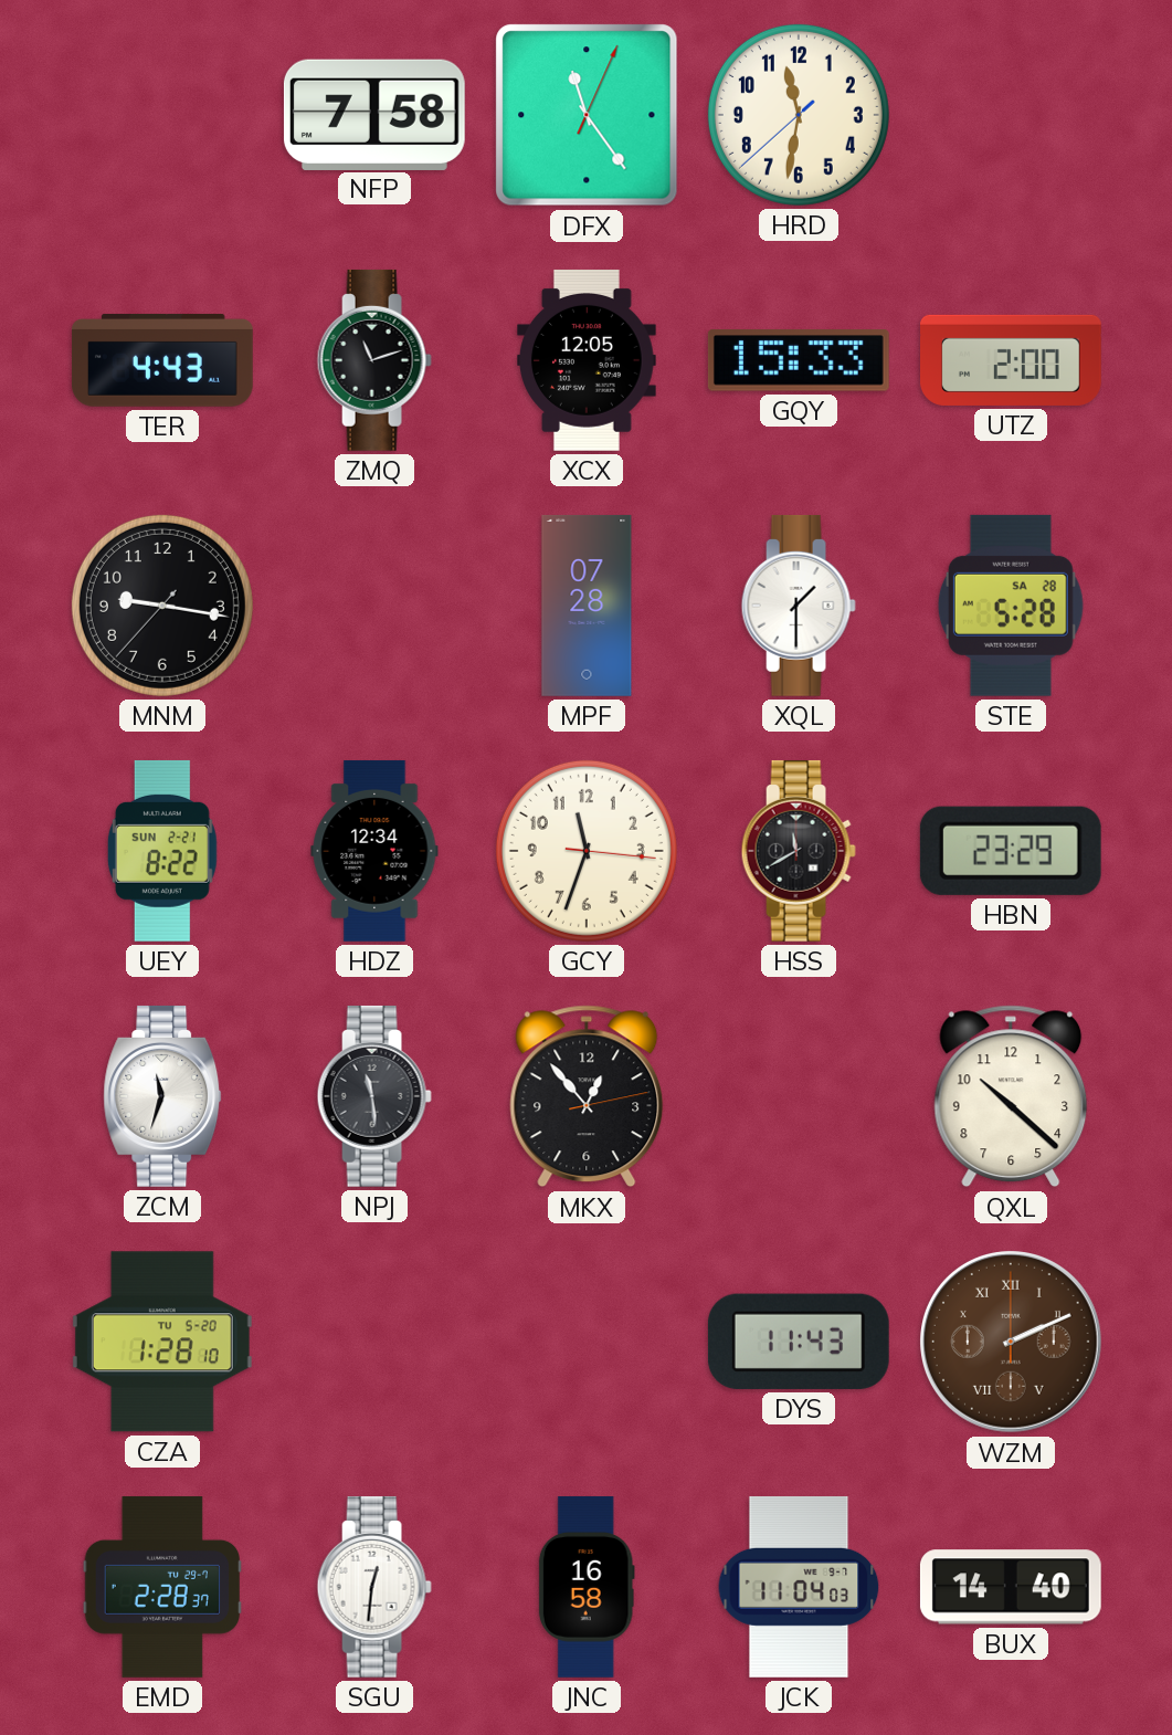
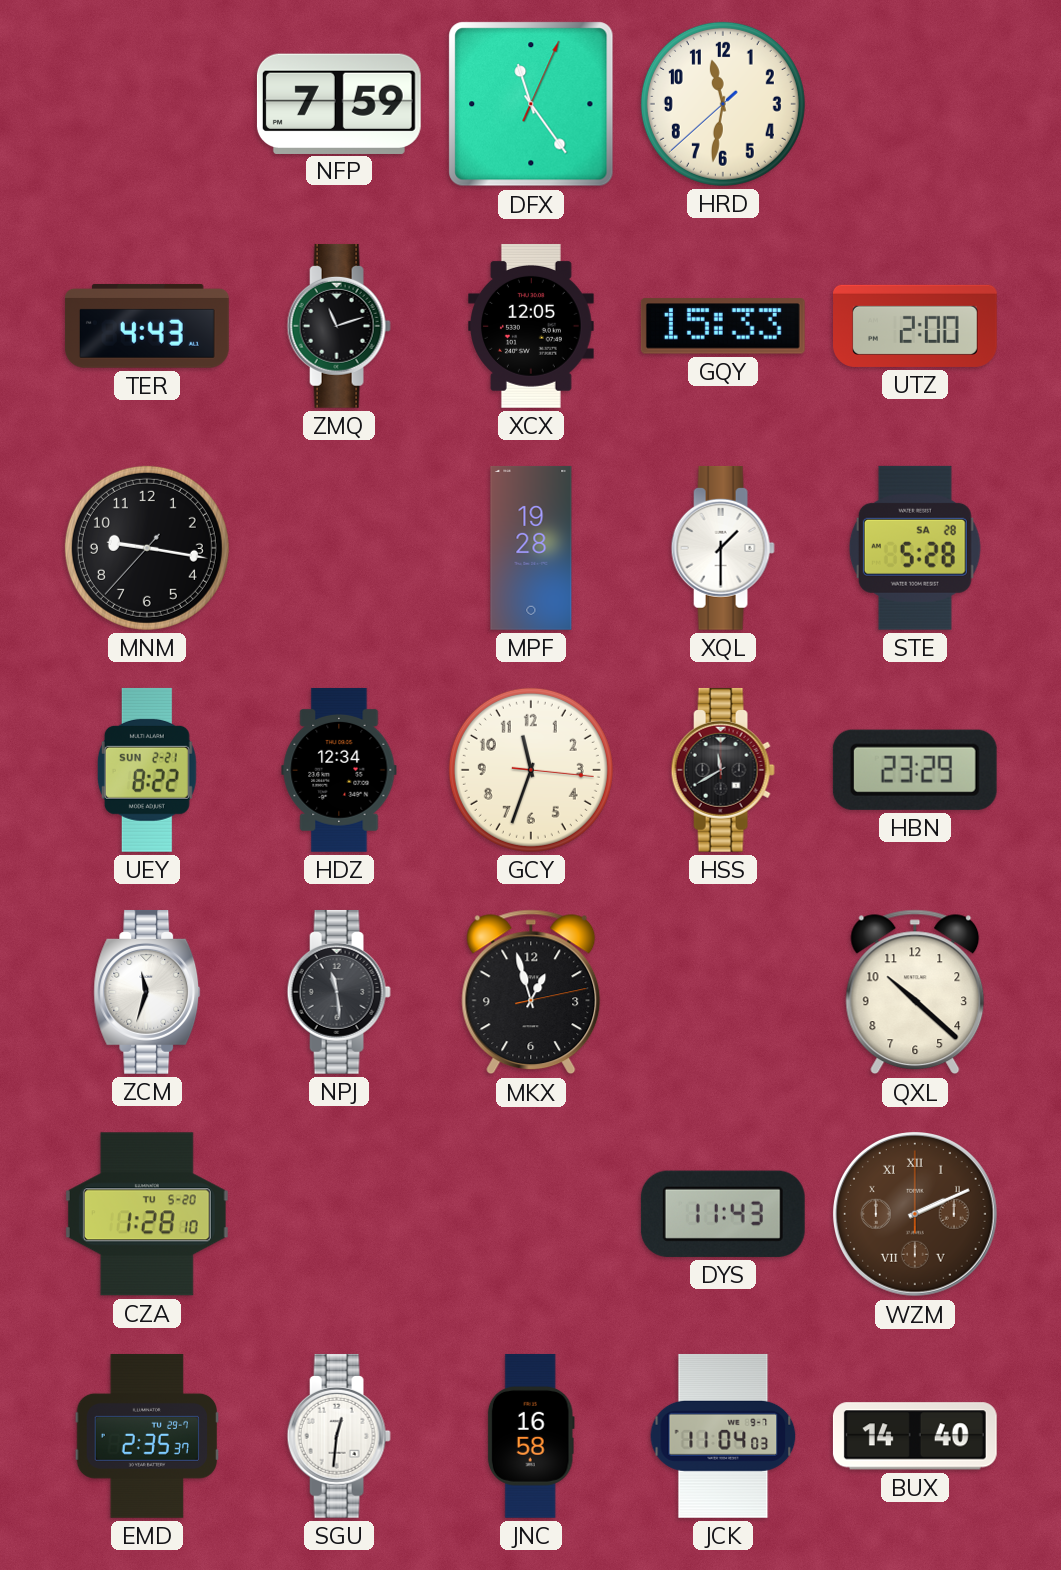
NFP: 7:58 -> 7:59
MPF: 07:28 -> 19:28
MKX: 12:53 -> 12:57
EMD: 2:28 -> 2:35
